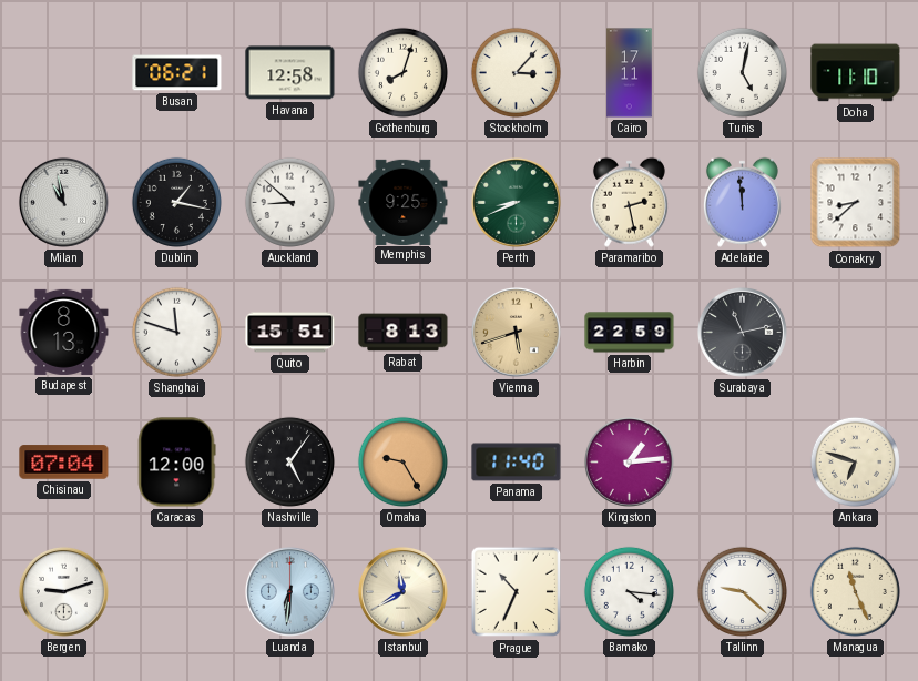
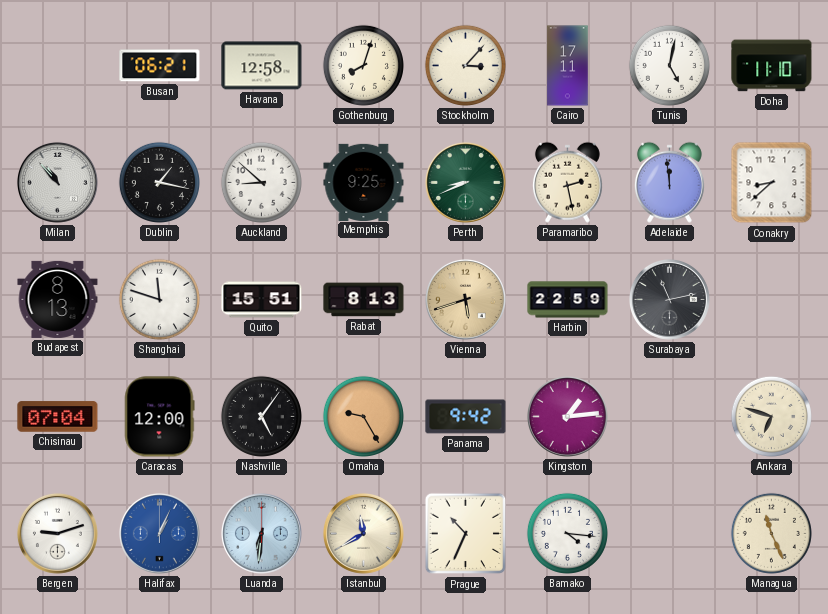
Milan: 10:58 -> 10:53
Panama: 11:40 -> 9:42
Halifax: none -> 1:04
Tallinn: 9:22 -> none
